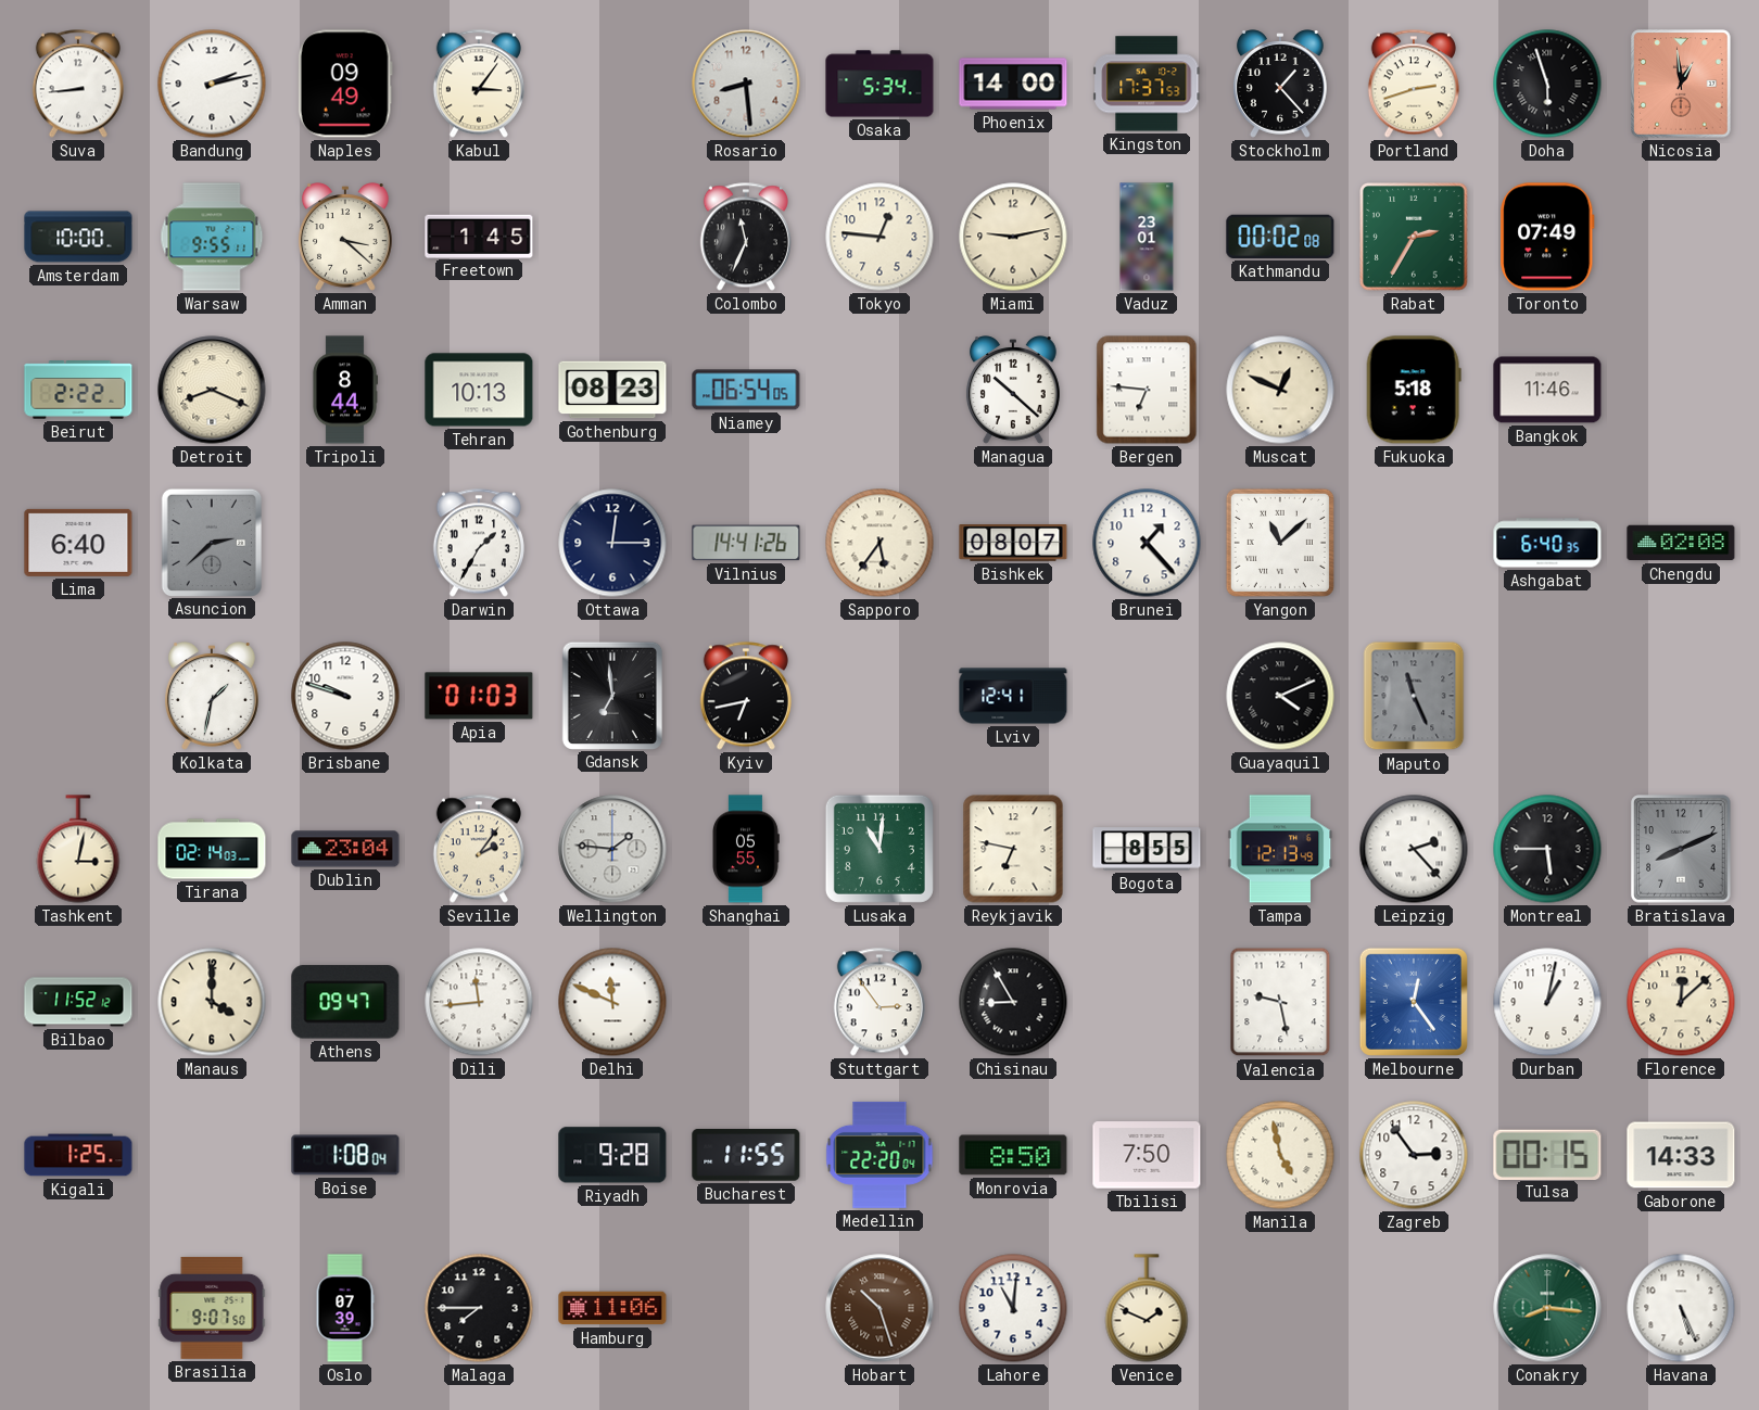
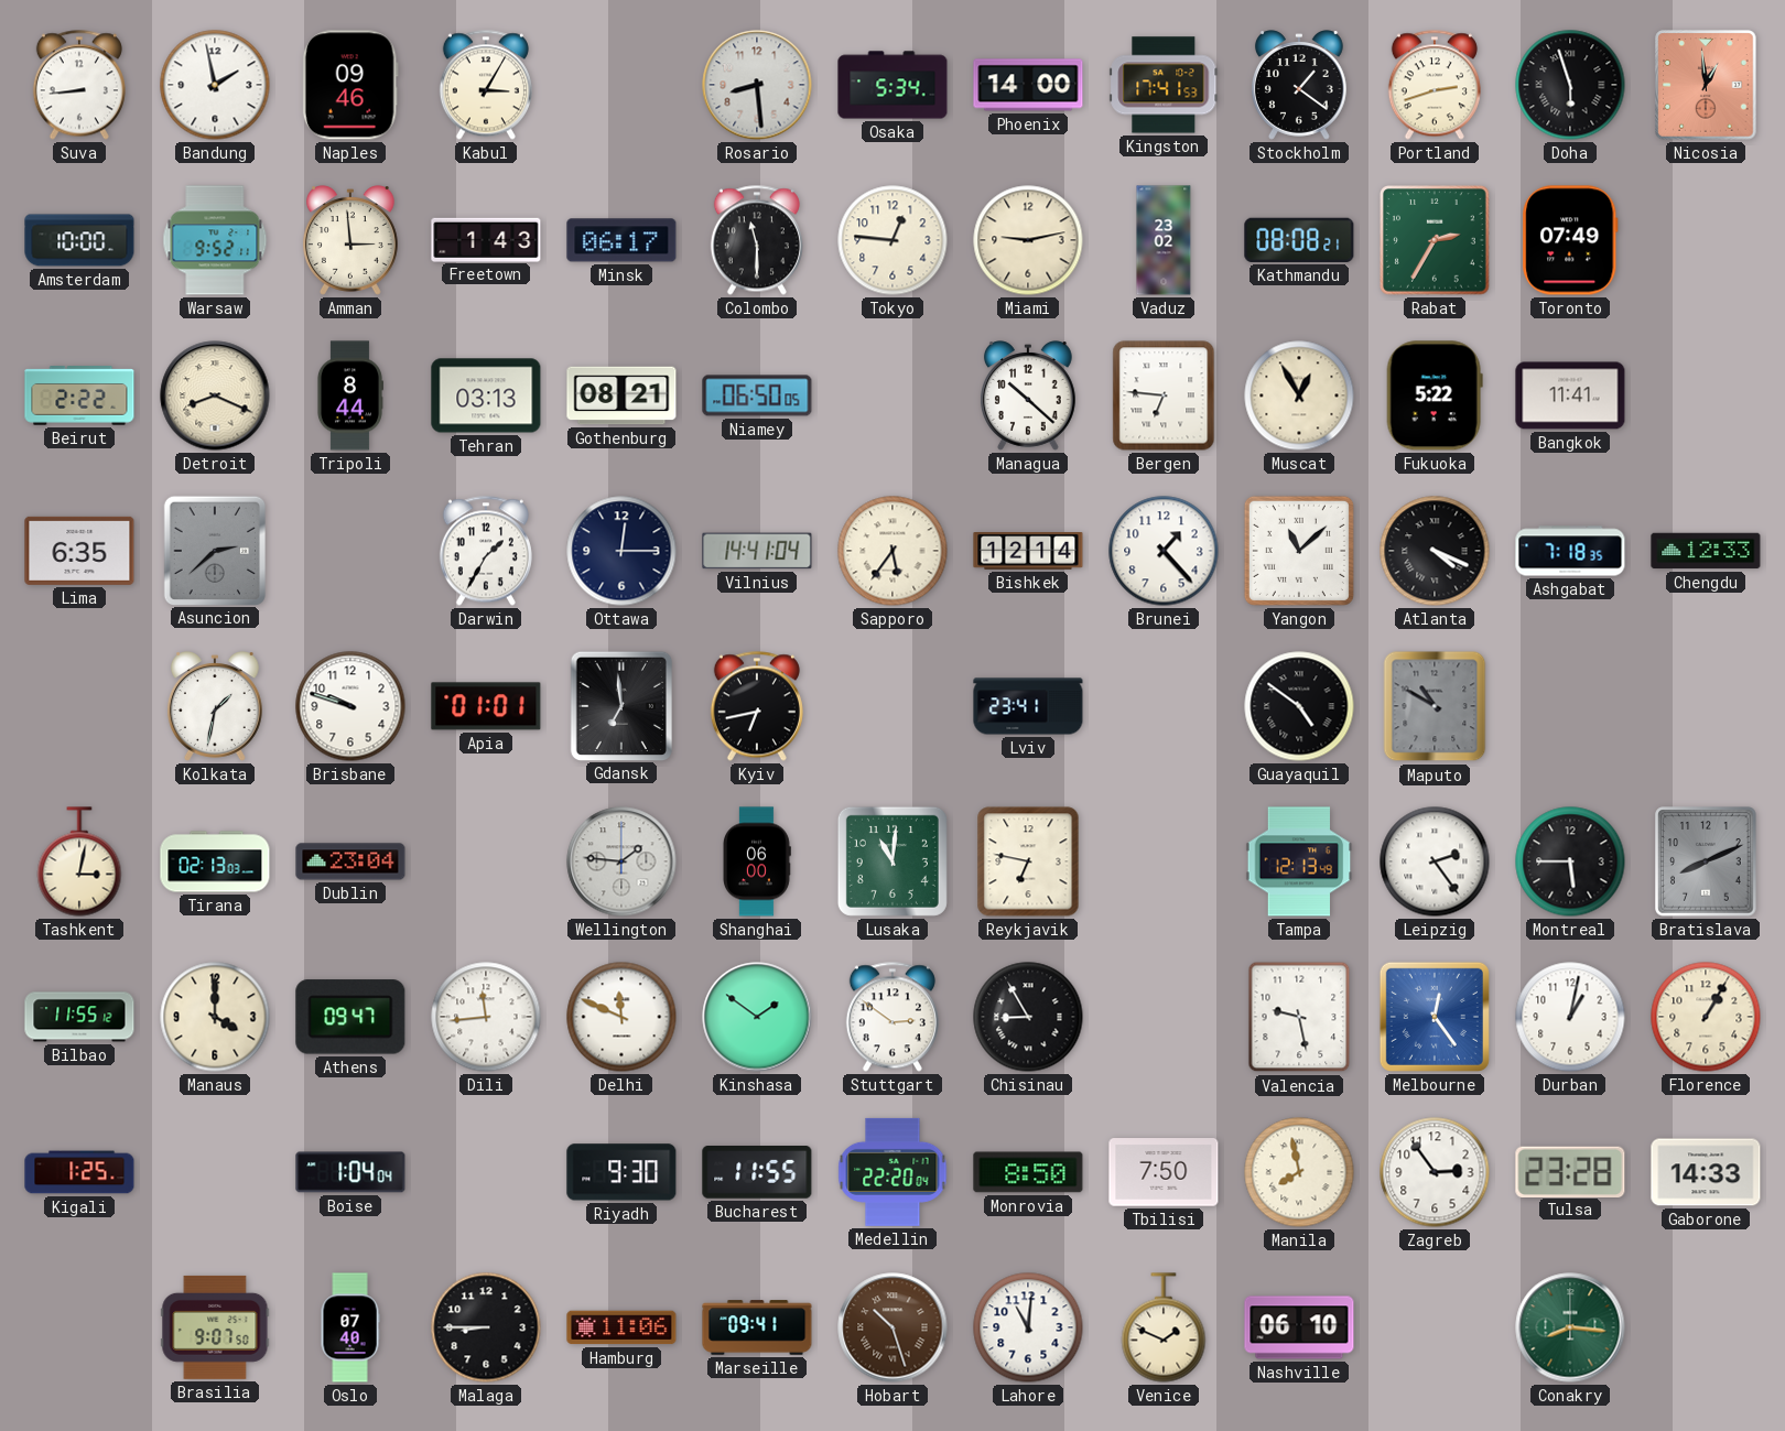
Bandung: 2:13 -> 1:58
Naples: 09:49 -> 09:46
Kabul: 3:06 -> 3:05
Kingston: 17:37 -> 17:41
Stockholm: 1:23 -> 1:21
Warsaw: 9:55 -> 9:52
Amman: 3:22 -> 2:59
Freetown: 1:45 -> 1:43
Minsk: none -> 06:17
Colombo: 11:34 -> 11:30
Vaduz: 23:01 -> 23:02
Kathmandu: 00:02 -> 08:08
Tehran: 10:13 -> 03:13
Gothenburg: 08:23 -> 08:21
Niamey: 06:54 -> 06:50
Muscat: 12:49 -> 12:55
Fukuoka: 5:18 -> 5:22
Bangkok: 11:46 -> 11:41
Lima: 6:40 -> 6:35
Vilnius: 14:41:26 -> 14:41:04
Bishkek: 08:07 -> 12:14
Atlanta: none -> 4:19
Ashgabat: 6:40 -> 7:18
Chengdu: 02:08 -> 12:33
Apia: 01:03 -> 01:01
Lviv: 12:41 -> 23:41
Guayaquil: 4:11 -> 4:51
Maputo: 11:26 -> 10:50
Tirana: 02:14 -> 02:13
Seville: 2:06 -> none
Shanghai: 05:55 -> 06:00
Bogota: 8:55 -> none
Leipzig: 2:23 -> 2:24
Bilbao: 11:52 -> 11:55
Kinshasa: none -> 1:51
Stuttgart: 2:54 -> 2:51
Florence: 12:08 -> 1:05
Boise: 1:08 -> 1:04
Riyadh: 9:28 -> 9:30
Manila: 4:58 -> 7:58
Tulsa: 00:15 -> 23:28
Oslo: 07:39 -> 07:40
Malaga: 7:45 -> 8:45
Marseille: none -> 09:41
Nashville: none -> 06:10
Havana: 5:26 -> none
